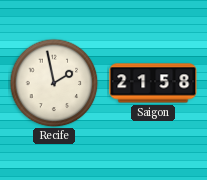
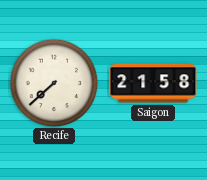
Recife: 1:58 -> 7:38
